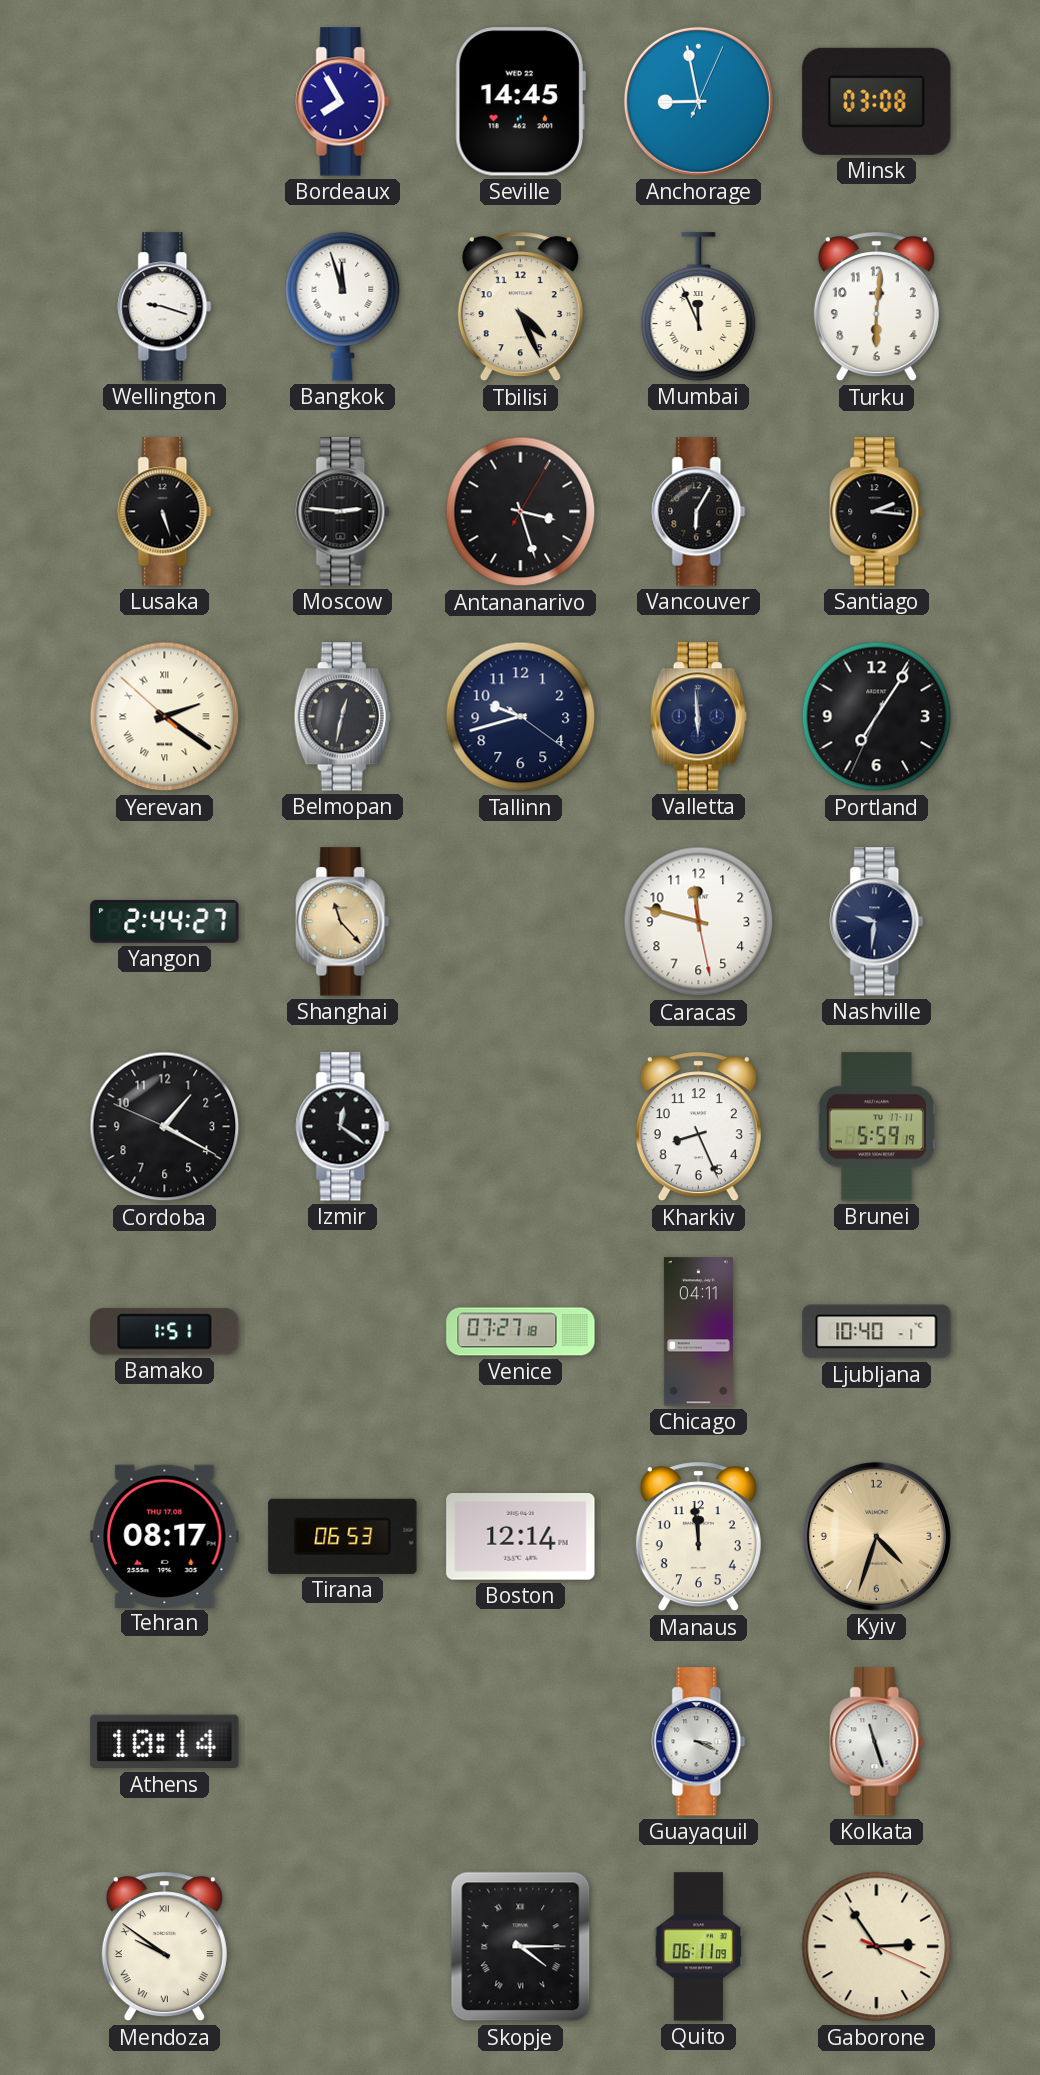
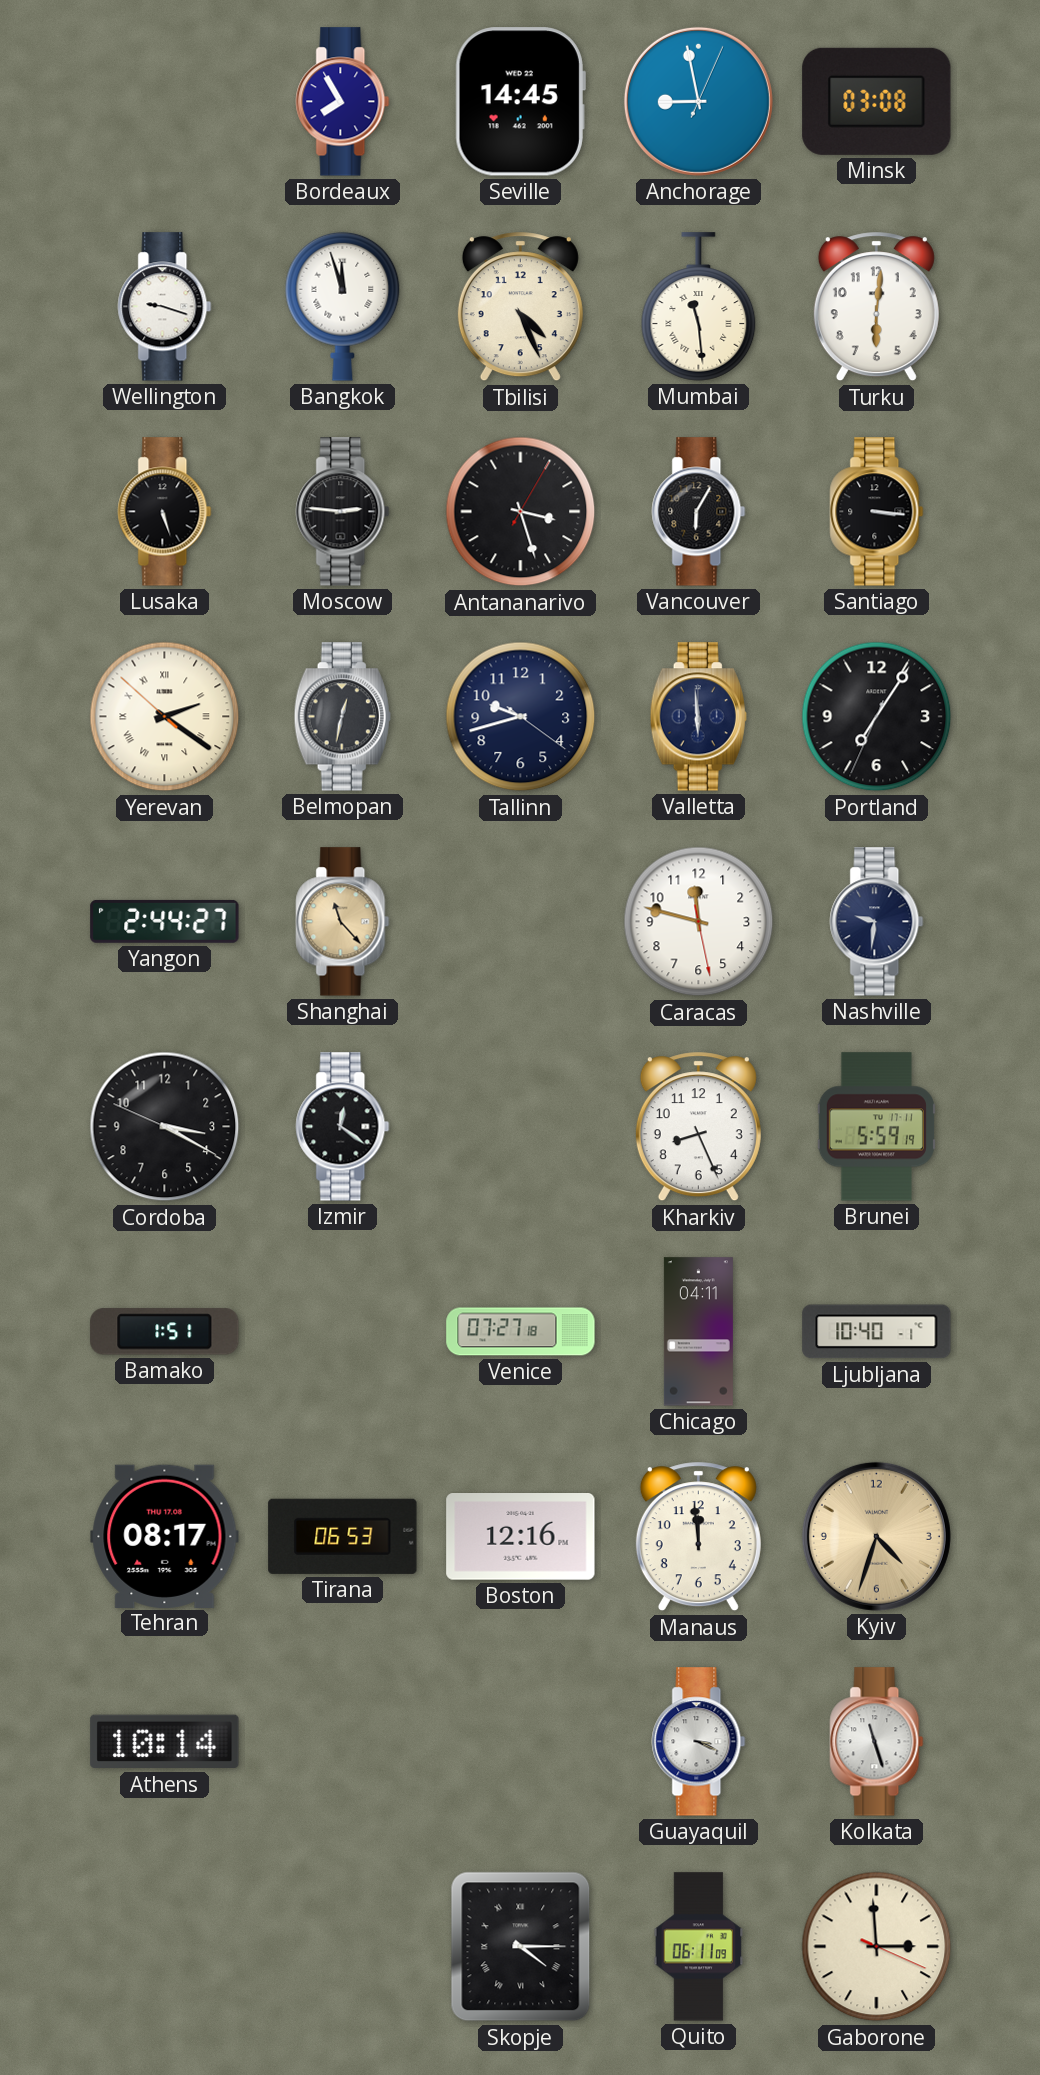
Mumbai: 11:56 -> 11:29
Santiago: 2:16 -> 3:16
Cordoba: 1:19 -> 3:19
Boston: 12:14 -> 12:16
Mendoza: 9:51 -> none
Gaborone: 2:54 -> 2:59
